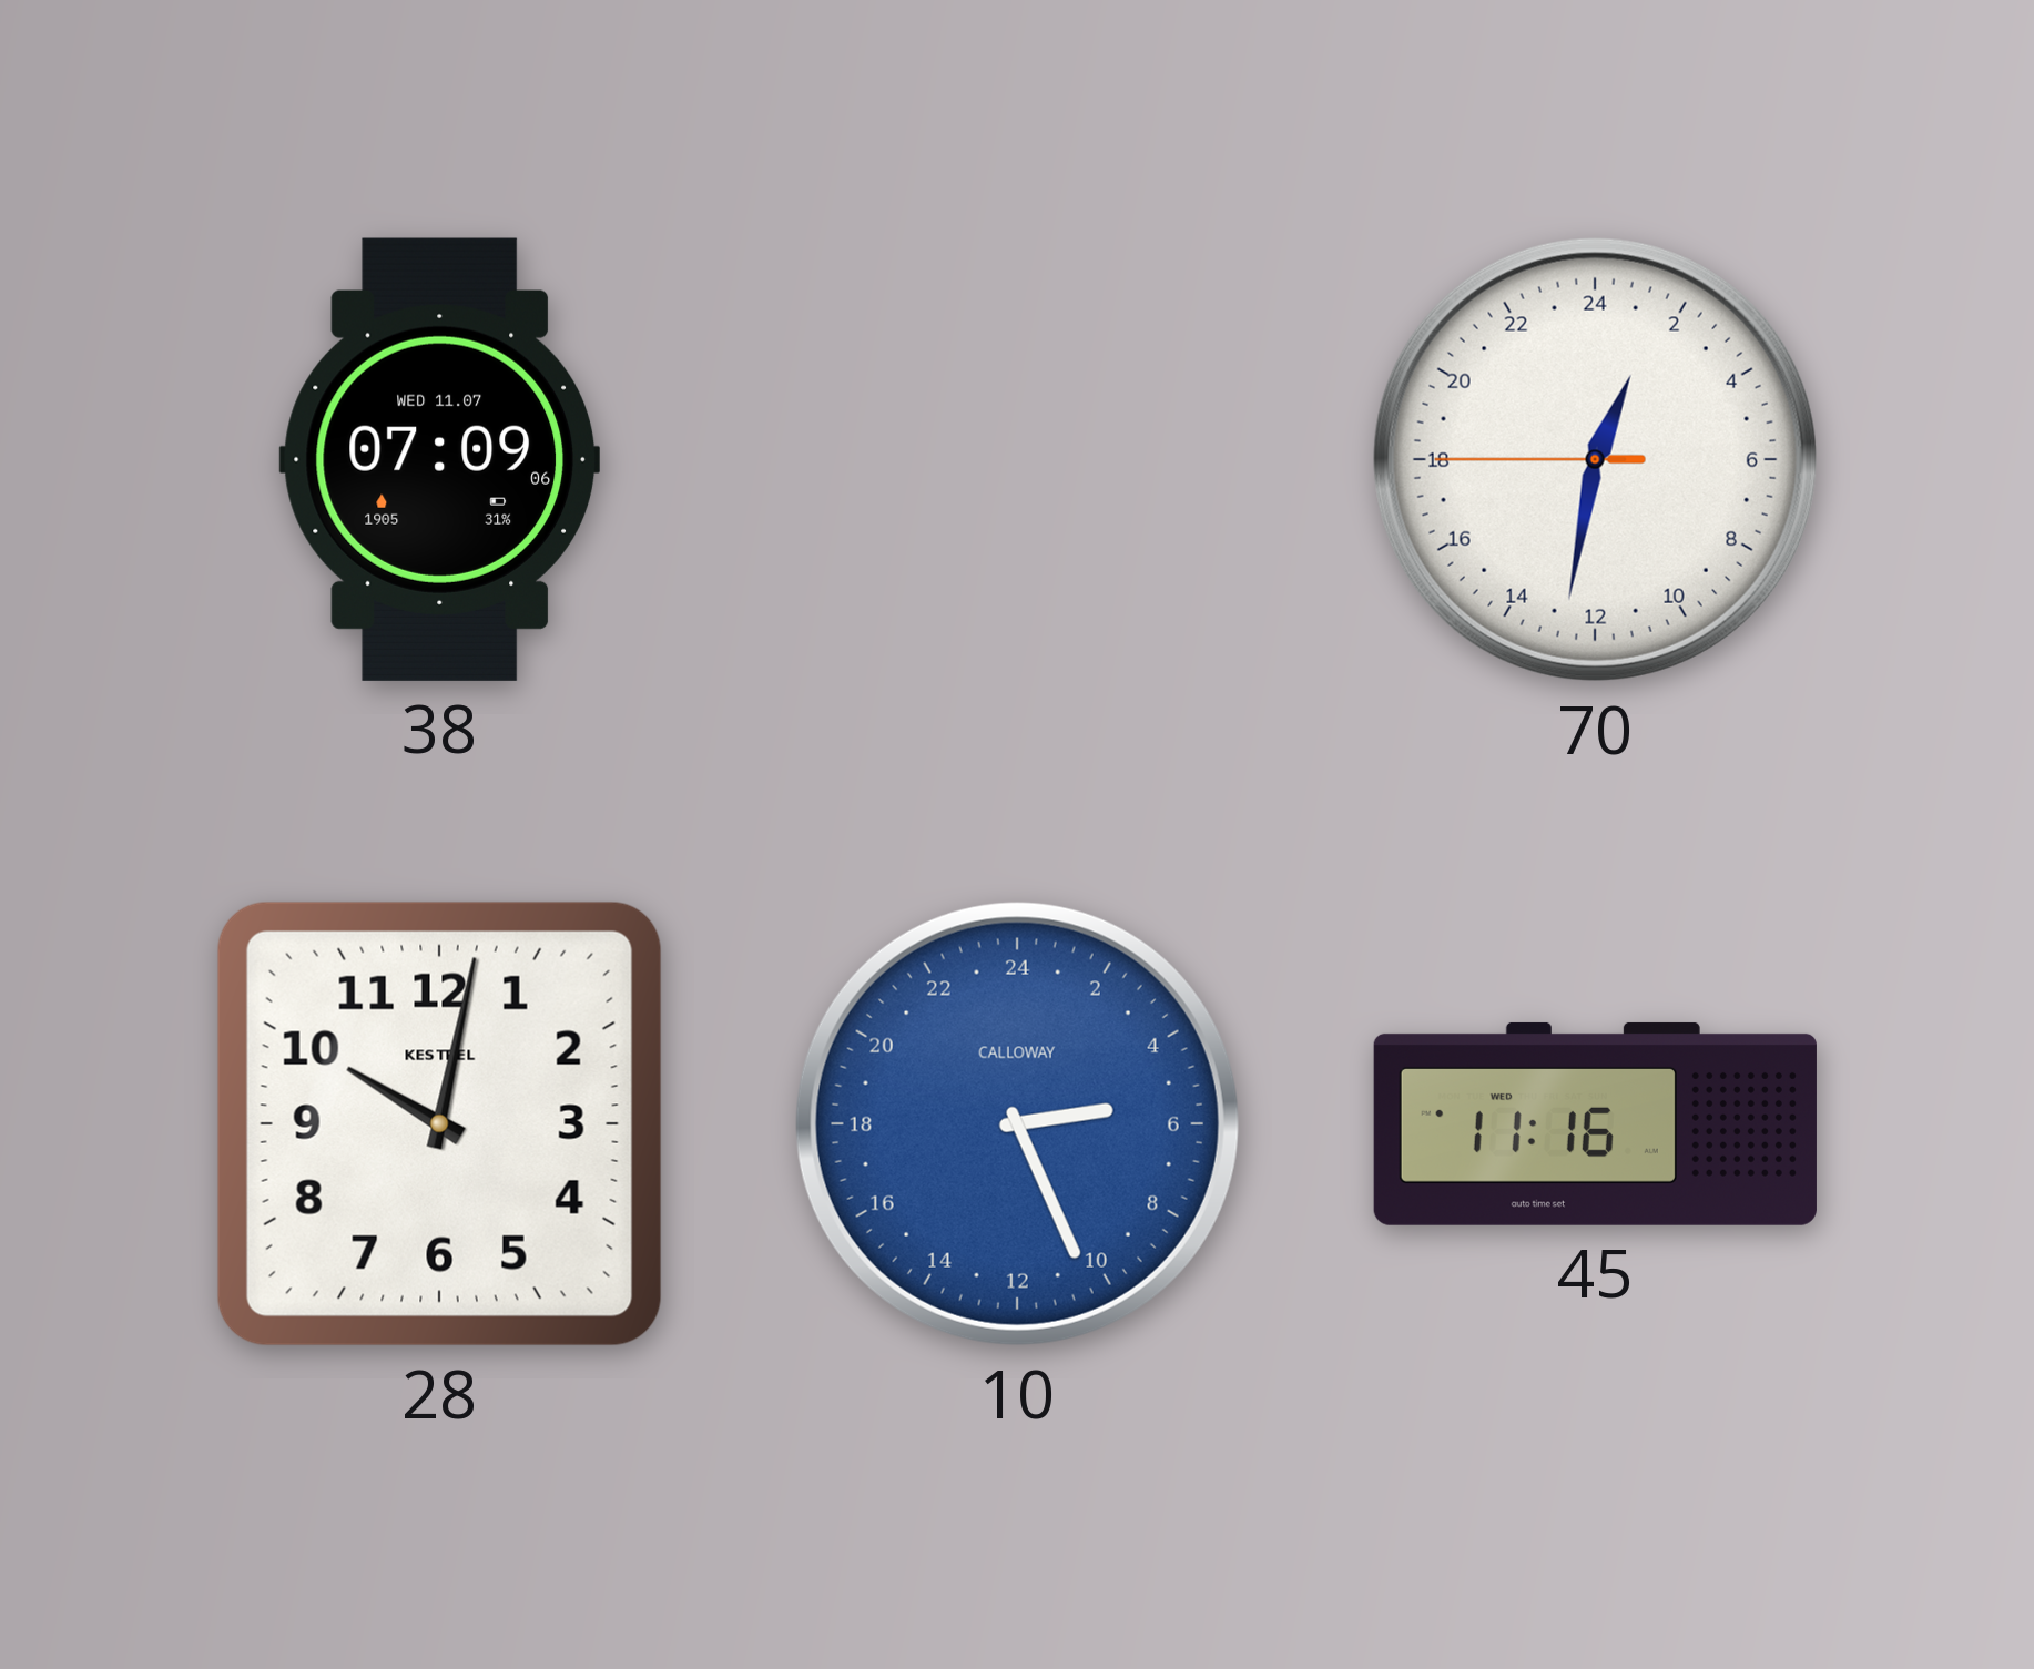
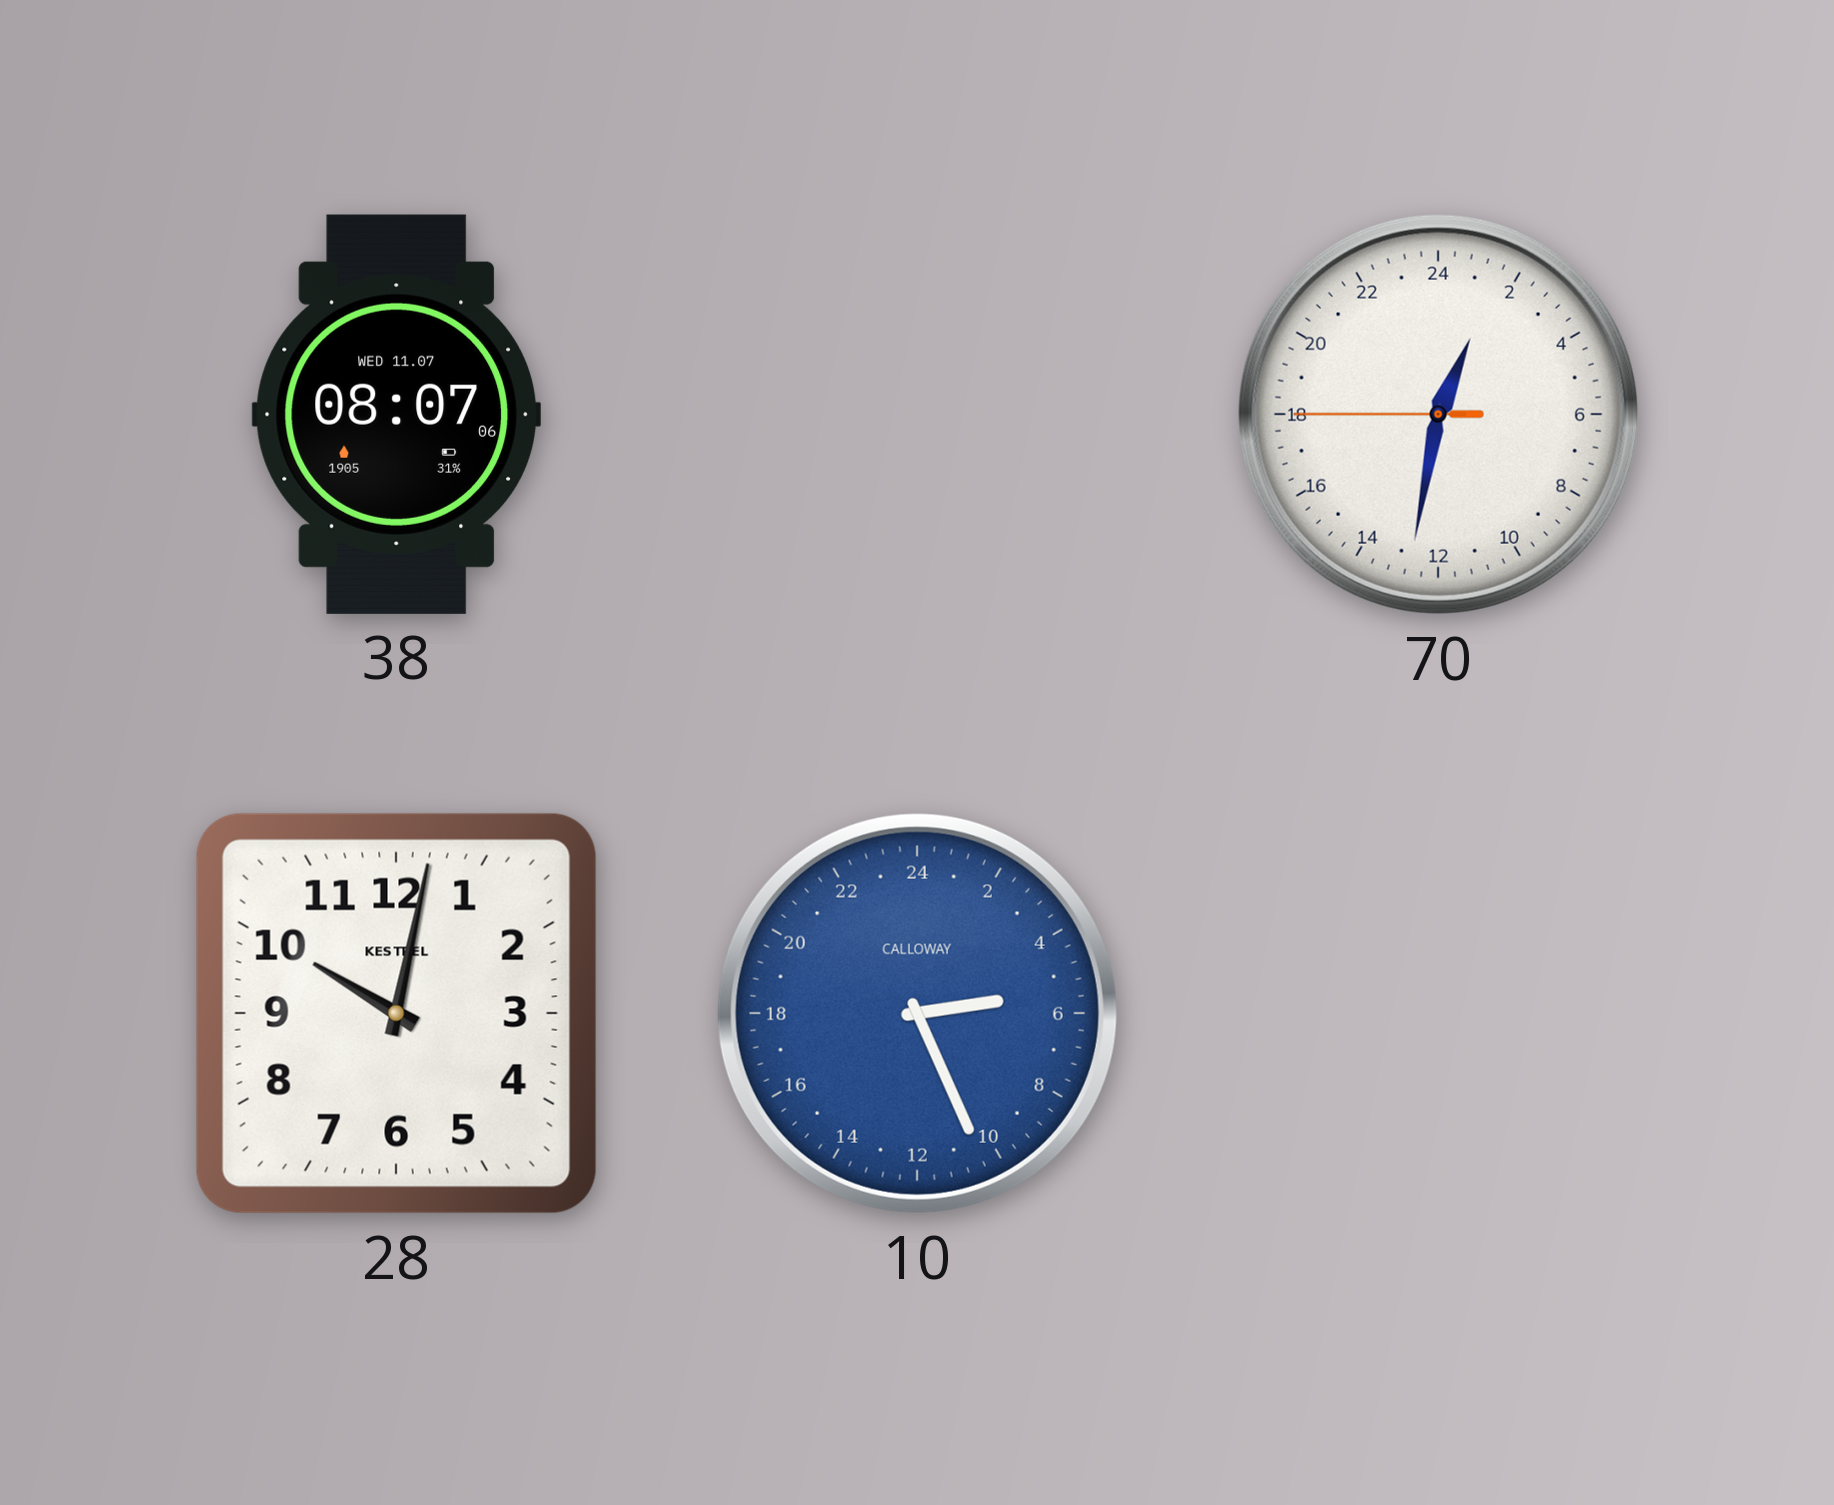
38: 07:09 -> 08:07
45: 11:16 -> none
